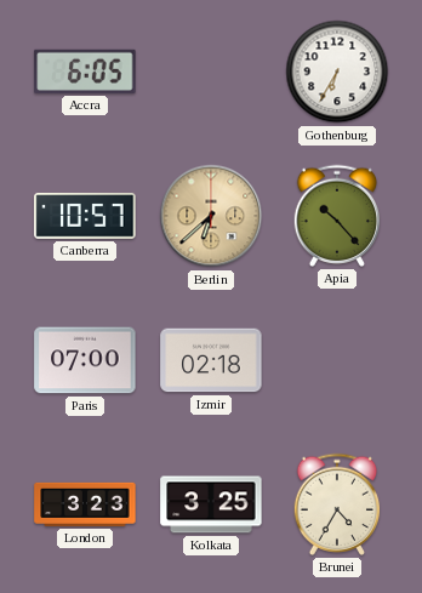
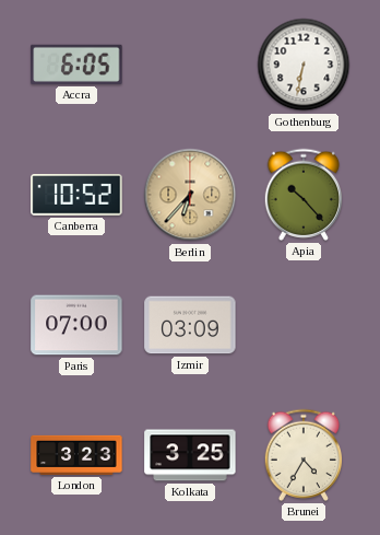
Gothenburg: 6:35 -> 6:32
Canberra: 10:57 -> 10:52
Berlin: 6:38 -> 6:37
Izmir: 02:18 -> 03:09
